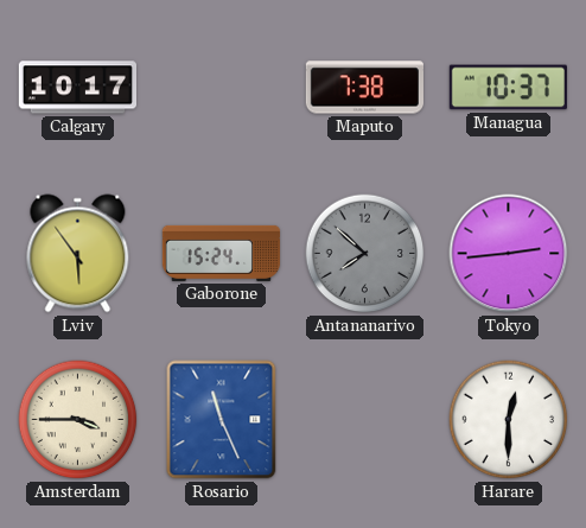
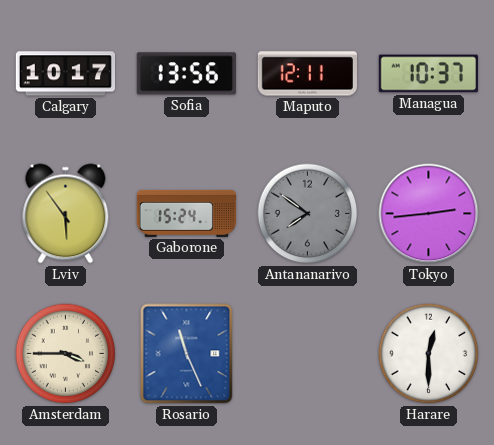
Sofia: none -> 13:56
Maputo: 7:38 -> 12:11
Antananarivo: 7:52 -> 7:51
